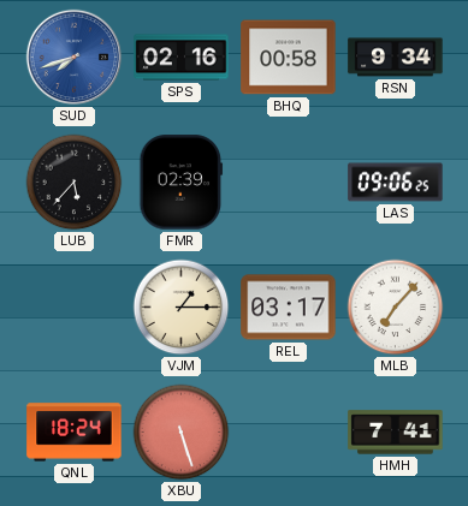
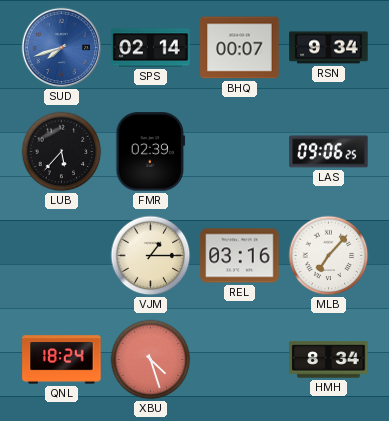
SPS: 02:16 -> 02:14
BHQ: 00:58 -> 00:07
REL: 03:17 -> 03:16
XBU: 5:27 -> 4:27
HMH: 7:41 -> 8:34
